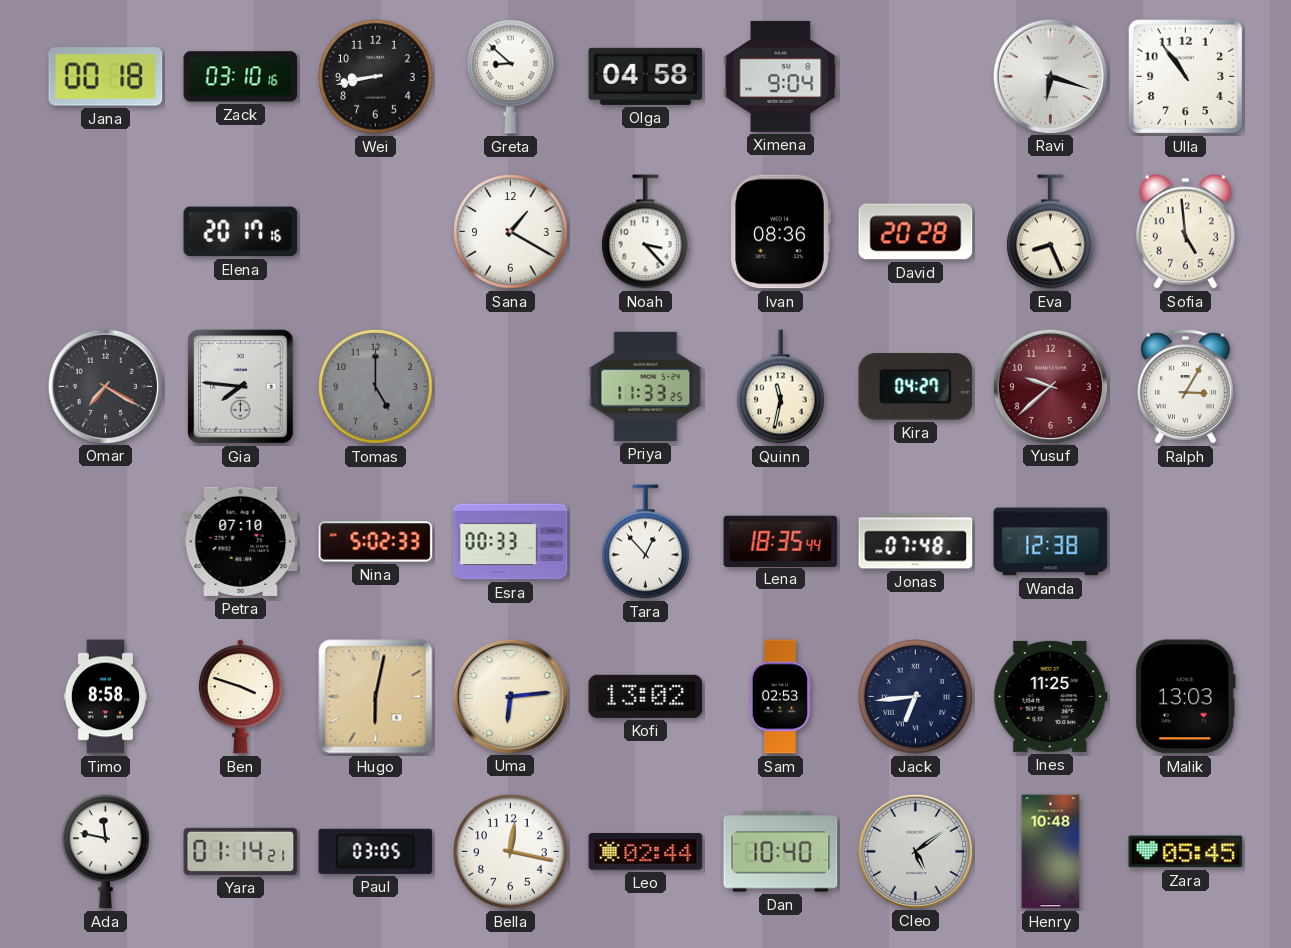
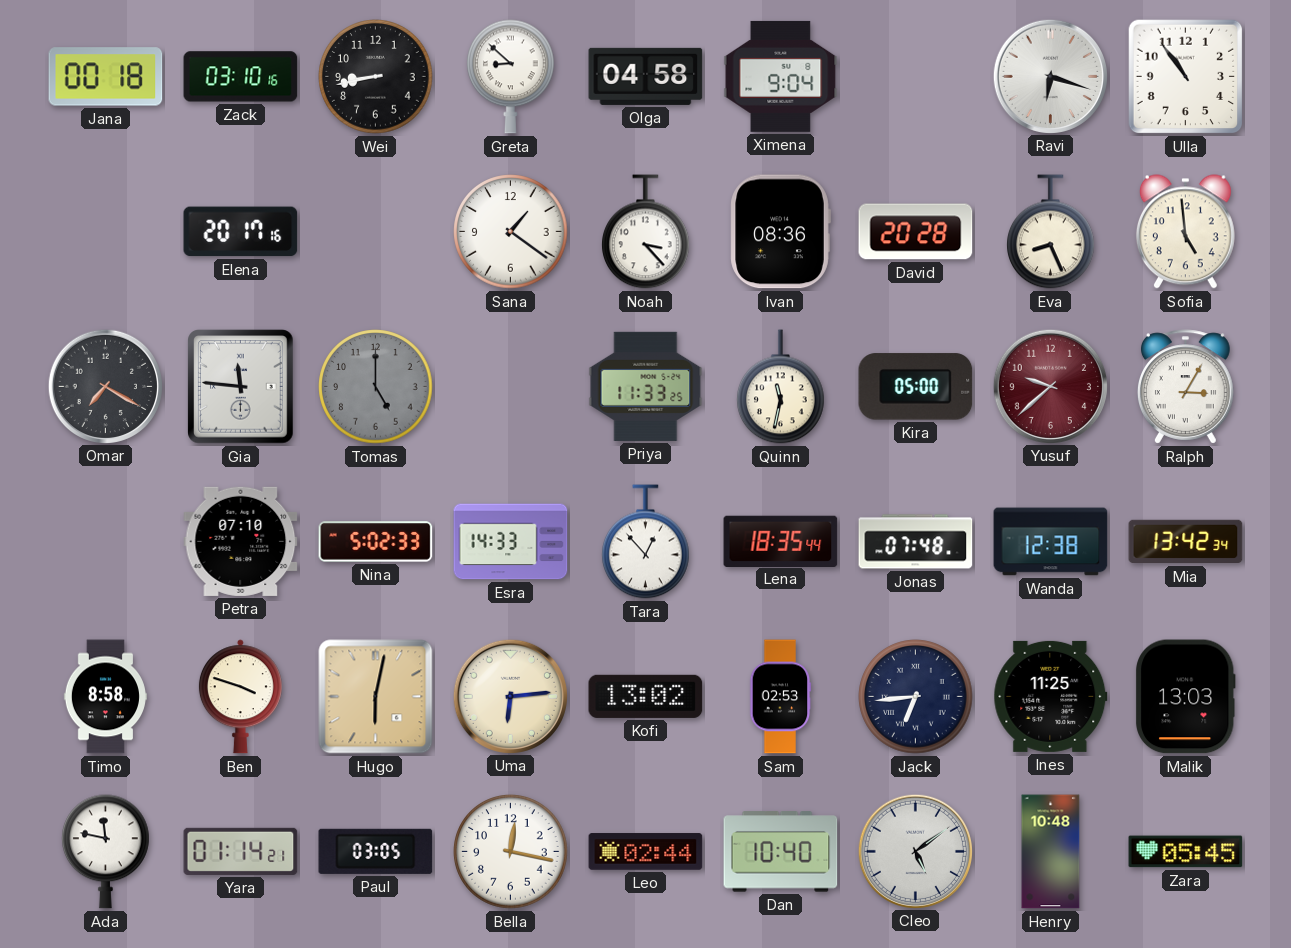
Sana: 1:20 -> 1:21
Gia: 7:46 -> 11:46
Kira: 04:27 -> 05:00
Esra: 00:33 -> 14:33
Mia: none -> 13:42
